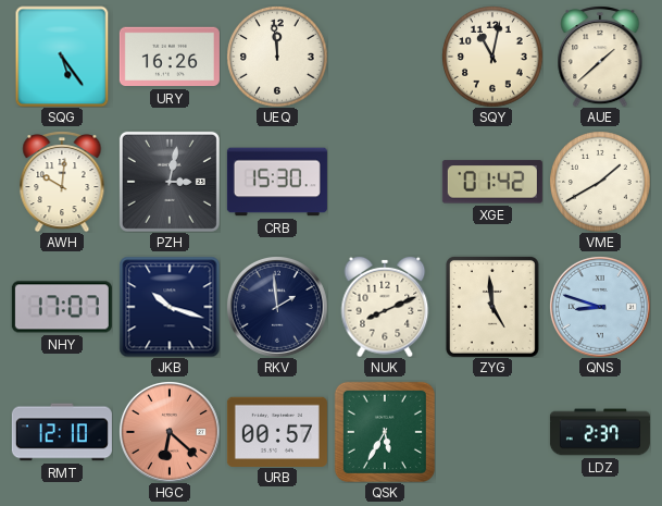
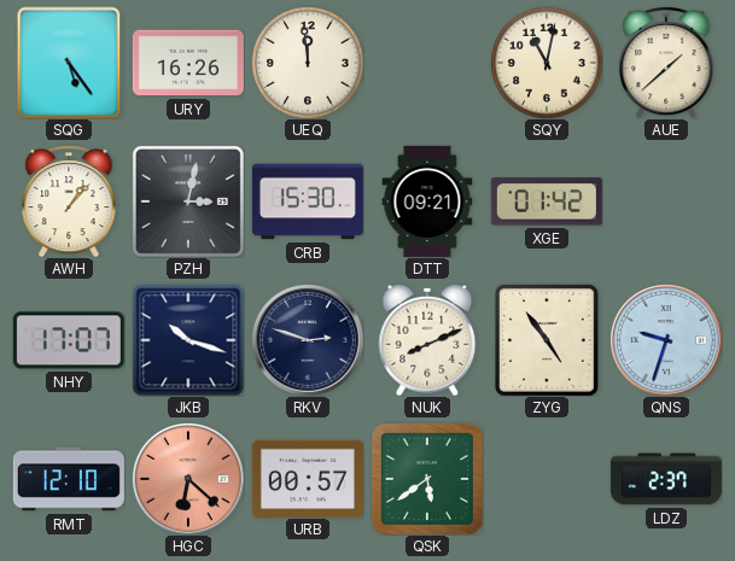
AWH: 10:01 -> 1:07
DTT: none -> 09:21
VME: 1:40 -> none
RKV: 1:59 -> 2:48
ZYG: 4:59 -> 4:54
QNS: 8:48 -> 9:33
QSK: 5:35 -> 5:39
